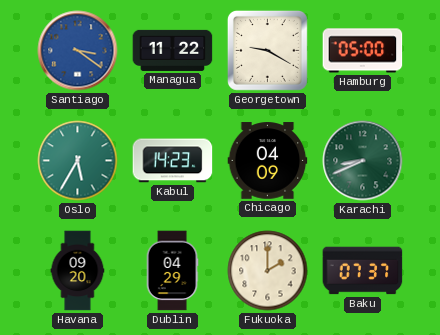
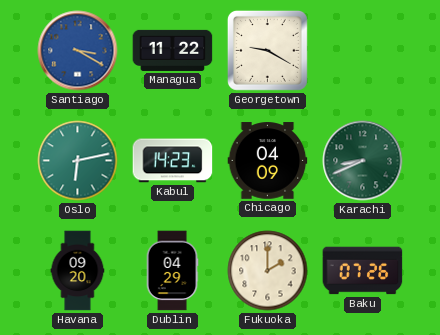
Santiago: 3:21 -> 3:20
Hamburg: 05:00 -> none
Oslo: 5:35 -> 6:13
Baku: 07:37 -> 07:26
